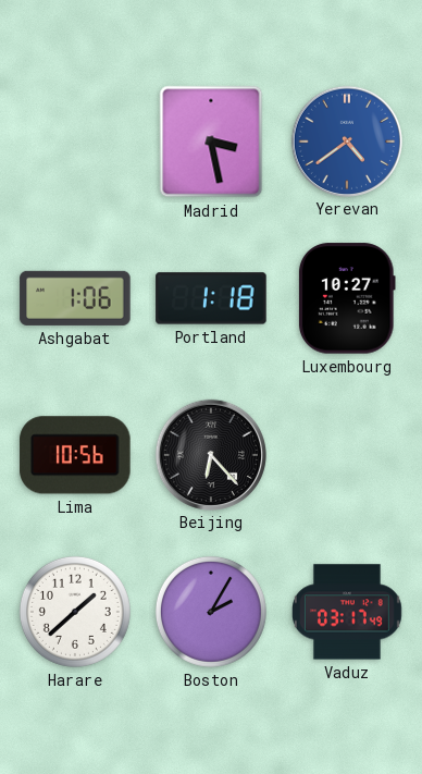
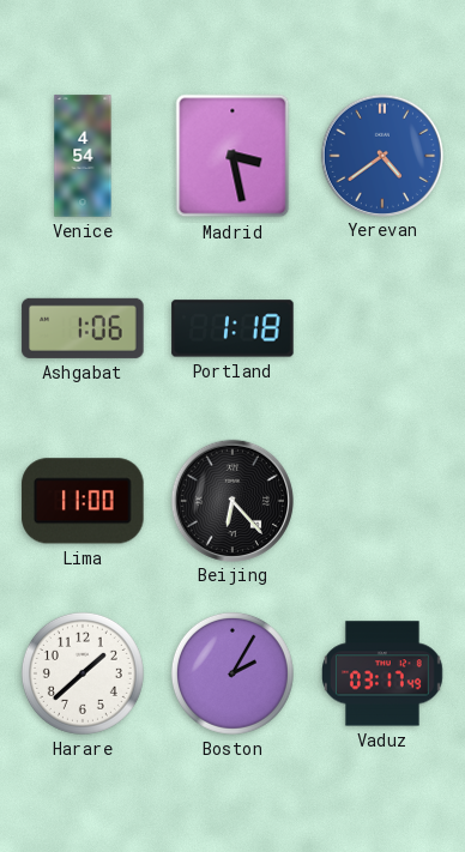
Venice: none -> 4:54
Luxembourg: 10:27 -> none
Lima: 10:56 -> 11:00
